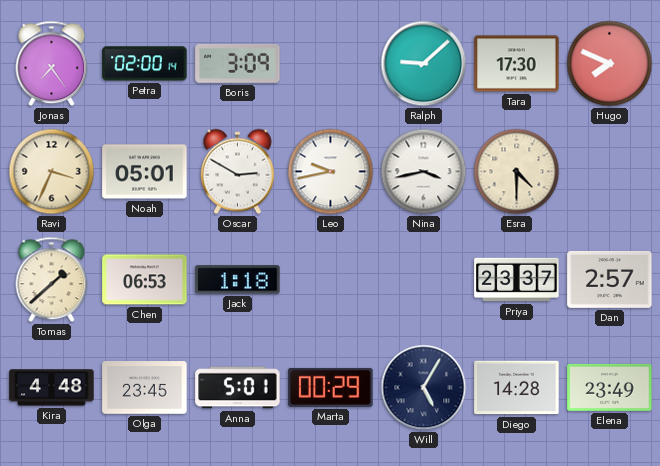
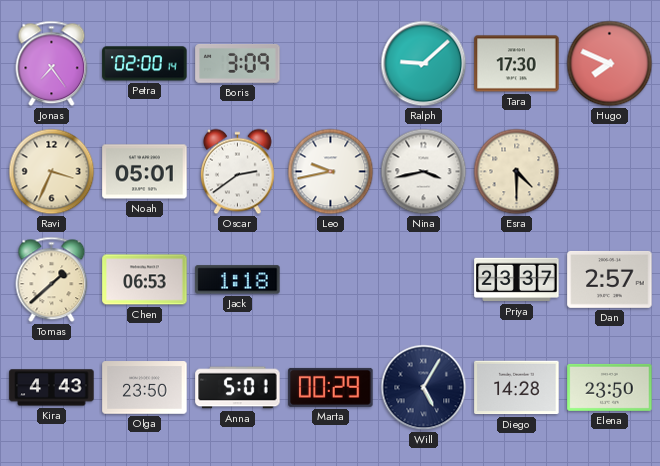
Oscar: 2:50 -> 2:39
Kira: 4:48 -> 4:43
Olga: 23:45 -> 23:50
Elena: 23:49 -> 23:50
